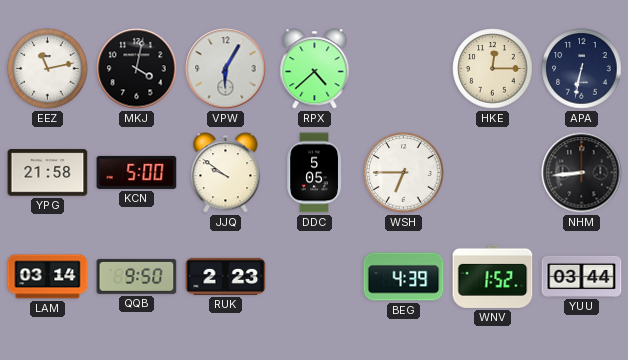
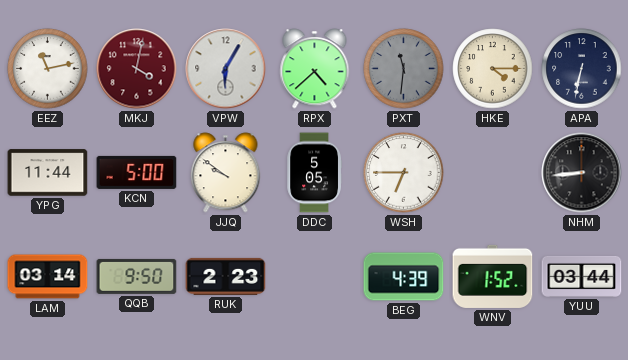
MKJ dial: black -> burgundy
PXT: none -> 11:31
HKE: 12:15 -> 4:15
YPG: 21:58 -> 11:44
